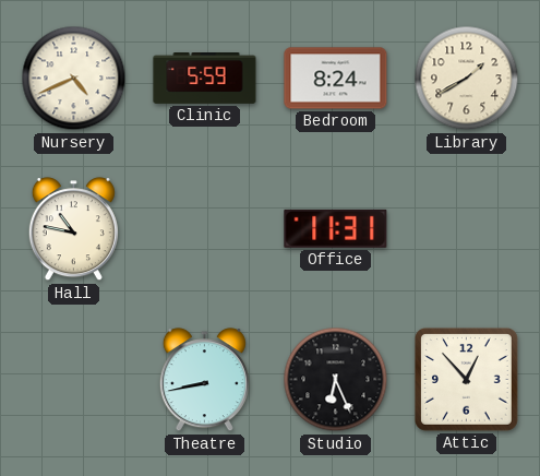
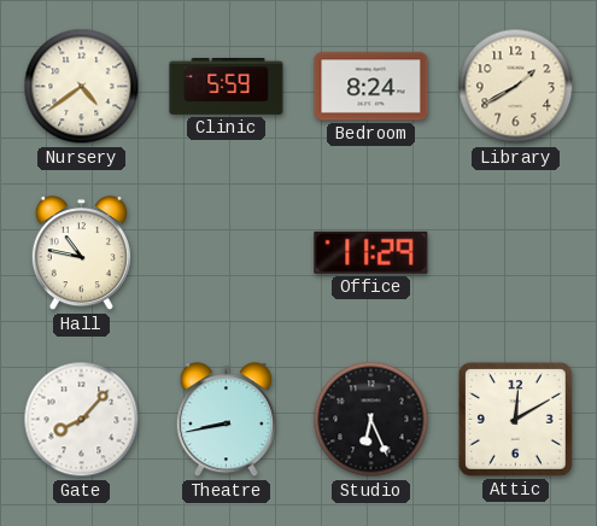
Nursery: 4:41 -> 4:39
Office: 11:31 -> 11:29
Gate: none -> 8:07
Attic: 12:53 -> 12:10
